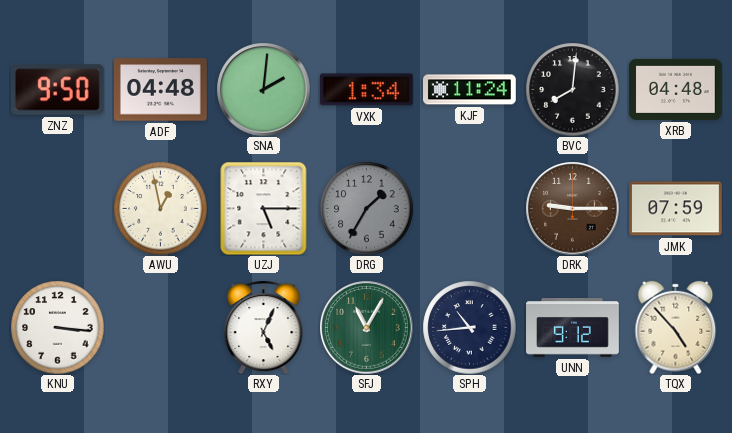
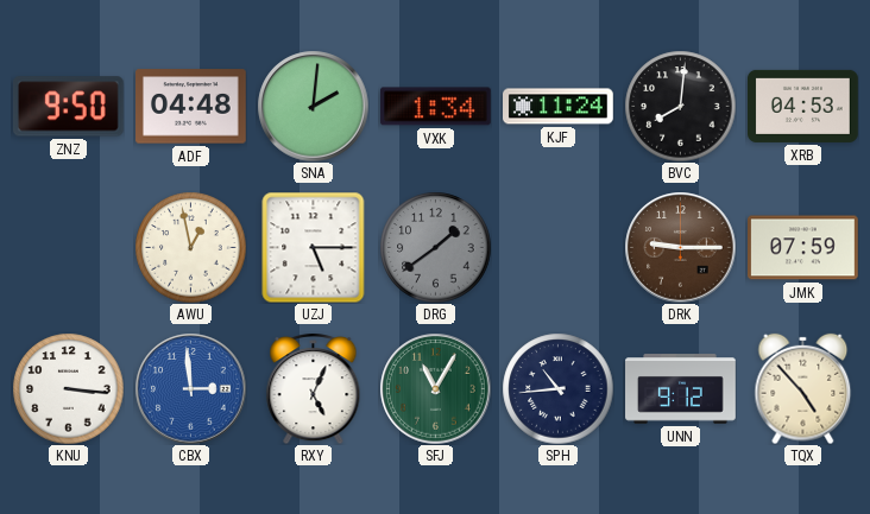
XRB: 04:48 -> 04:53
DRG: 1:35 -> 1:39
CBX: none -> 2:59
